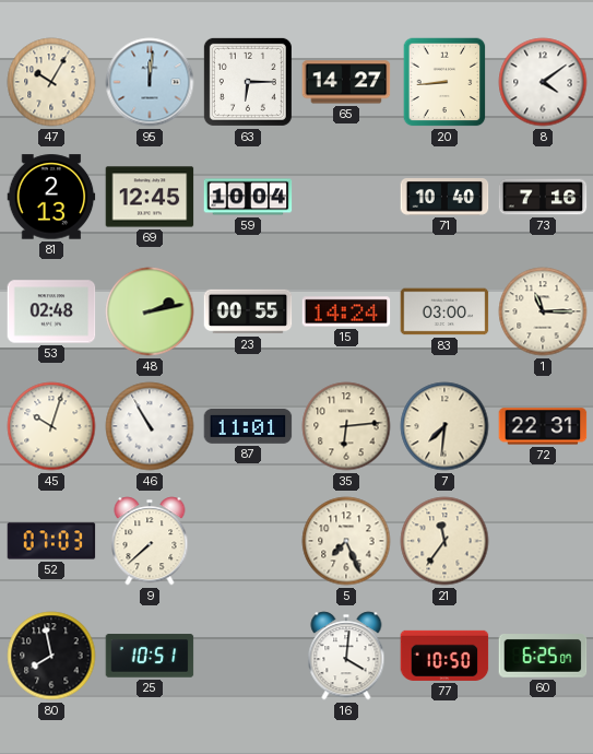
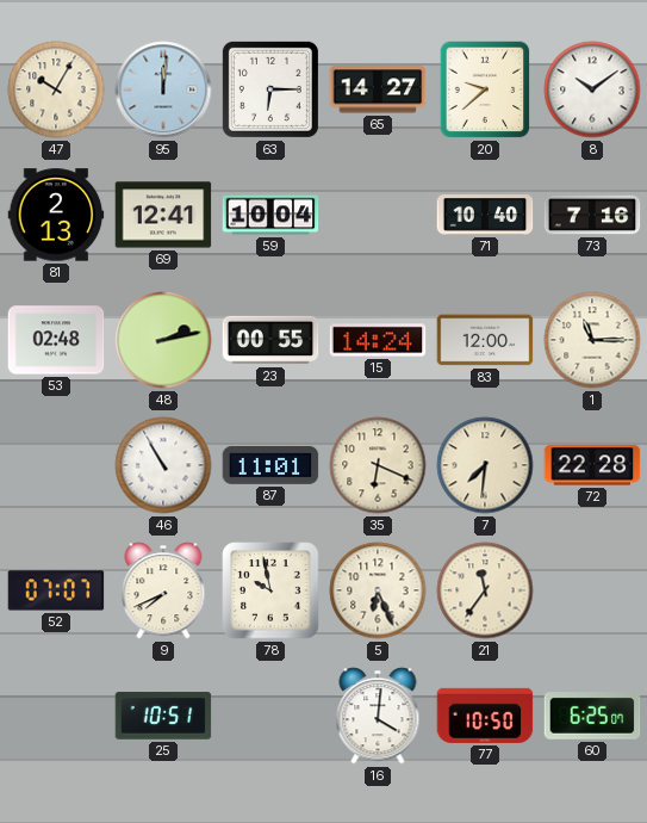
20: 8:44 -> 9:38
8: 4:09 -> 10:09
69: 12:45 -> 12:41
83: 03:00 -> 12:00
45: 10:03 -> none
35: 6:14 -> 6:19
72: 22:31 -> 22:28
52: 07:03 -> 07:07
9: 7:38 -> 7:41
78: none -> 9:58
5: 7:26 -> 6:26
80: 7:58 -> none
